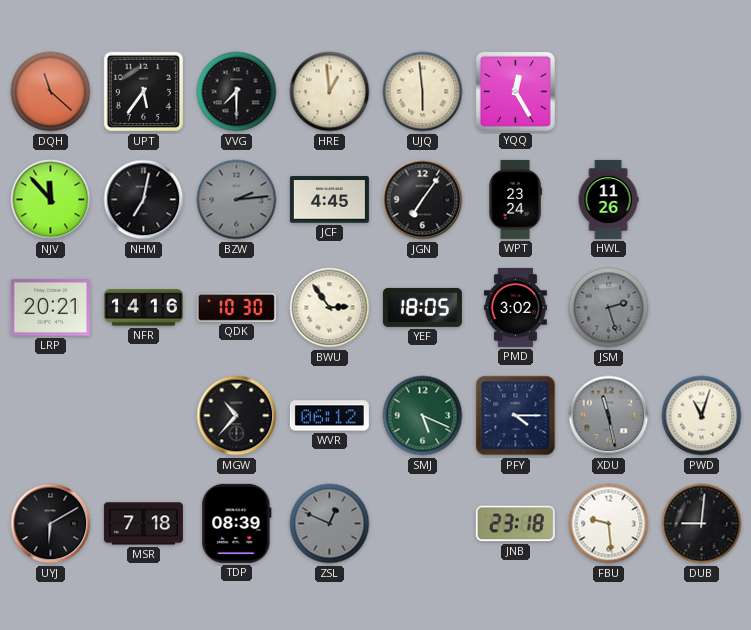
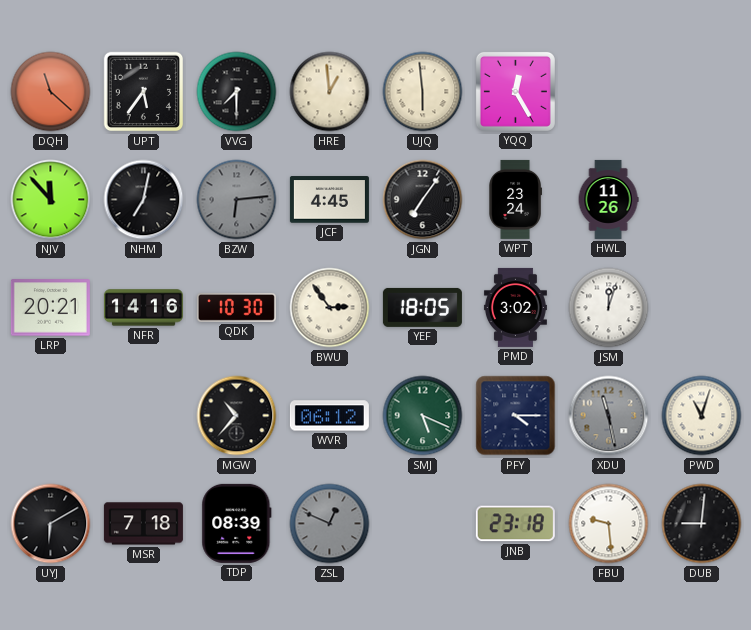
BZW: 2:14 -> 6:14
JSM: 2:27 -> 12:03
JSM dial: grey -> white
